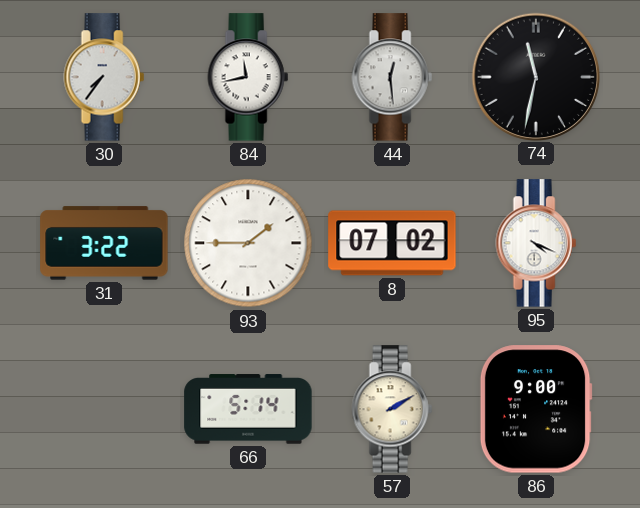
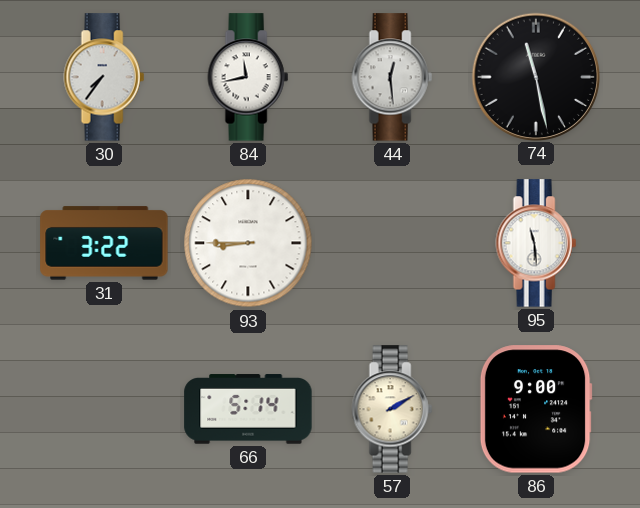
74: 11:32 -> 11:28
93: 1:45 -> 8:45
8: 07:02 -> none
95: 4:19 -> 11:29
